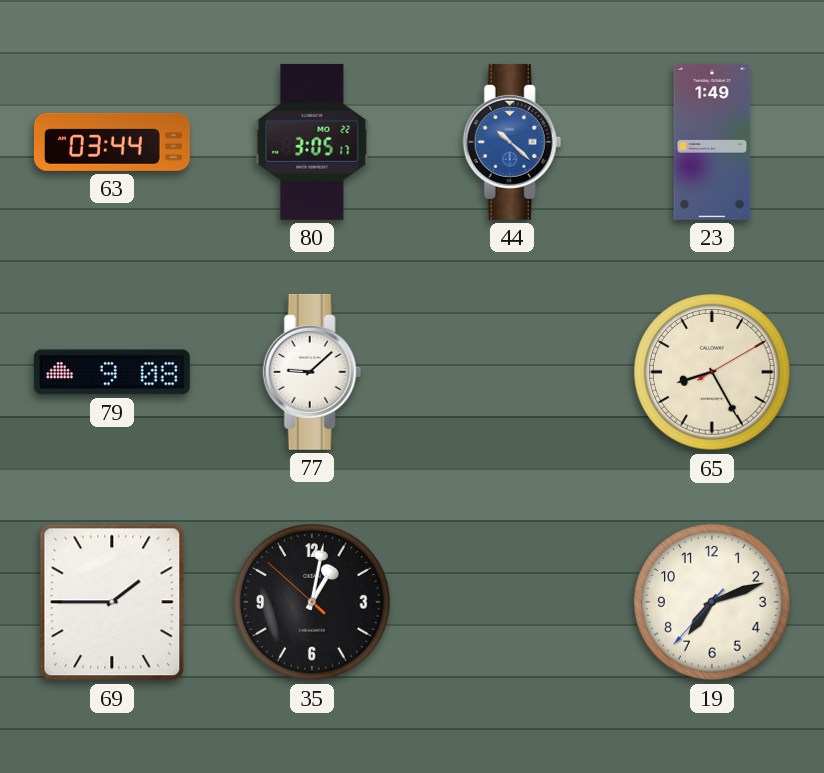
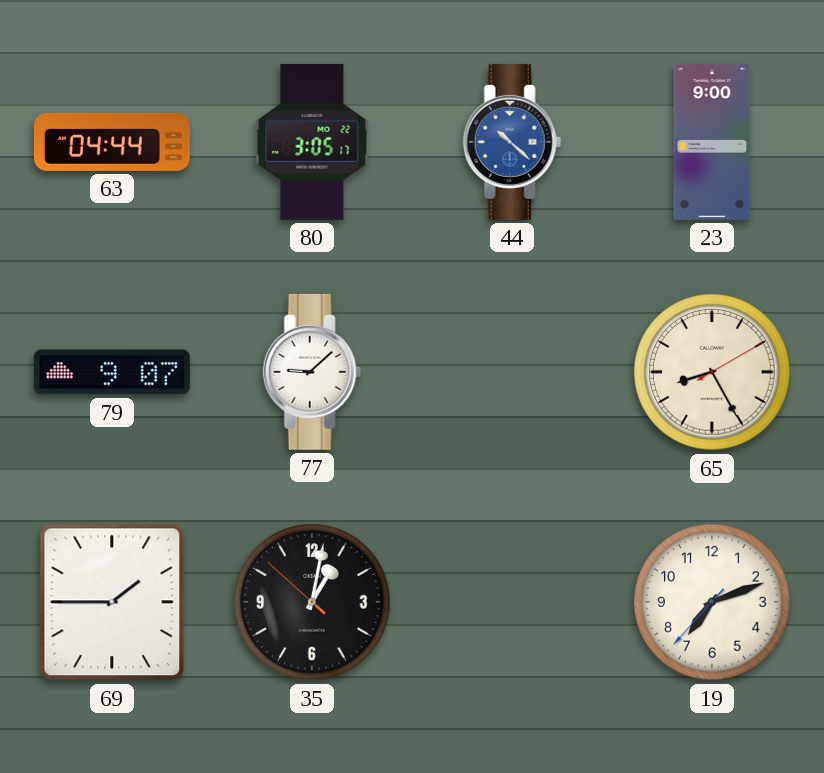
63: 03:44 -> 04:44
23: 1:49 -> 9:00
79: 9:08 -> 9:07
